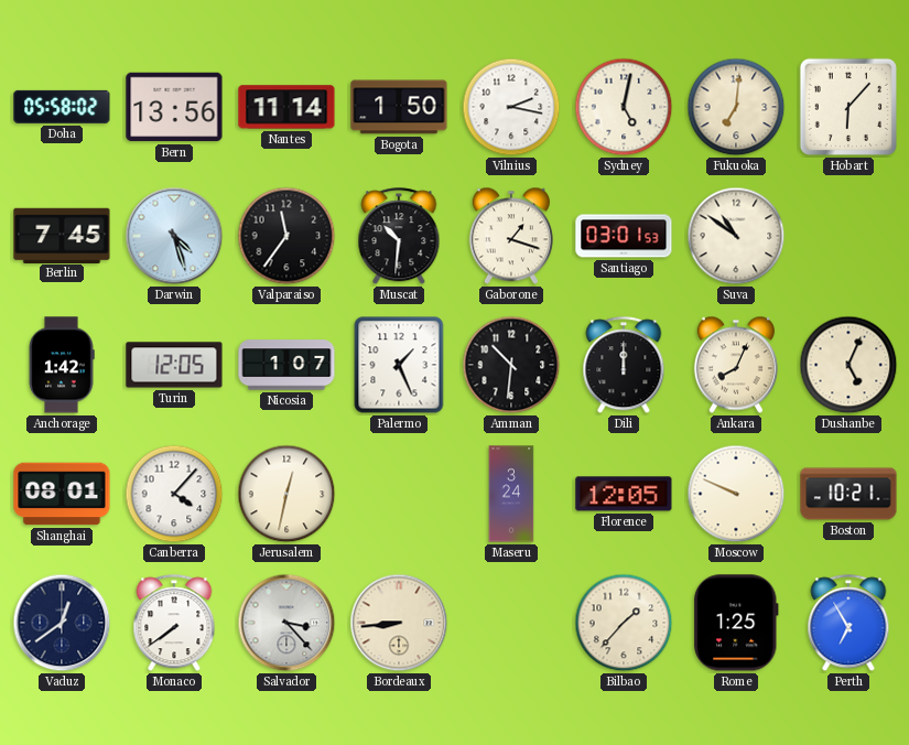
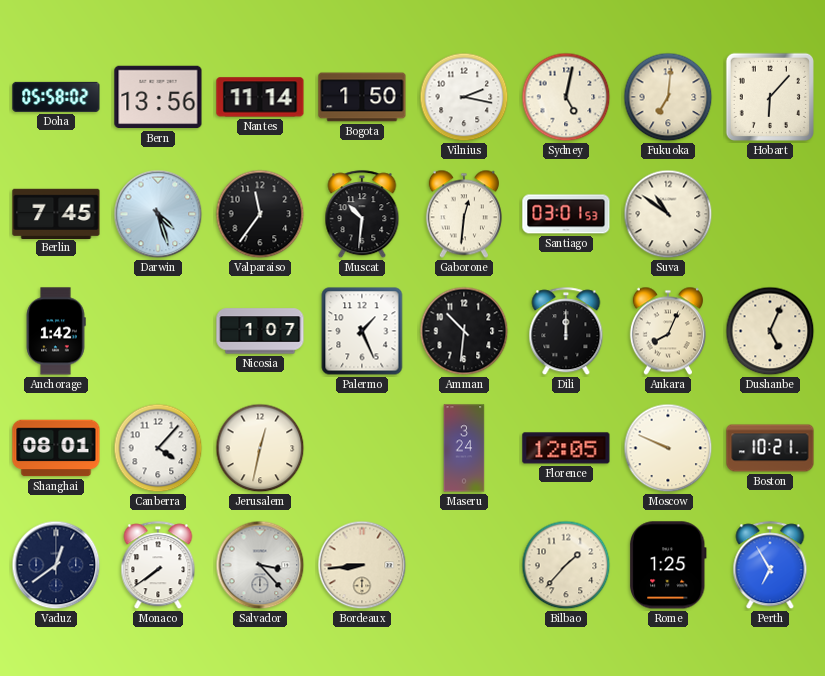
Gaborone: 1:18 -> 12:31
Turin: 12:05 -> none
